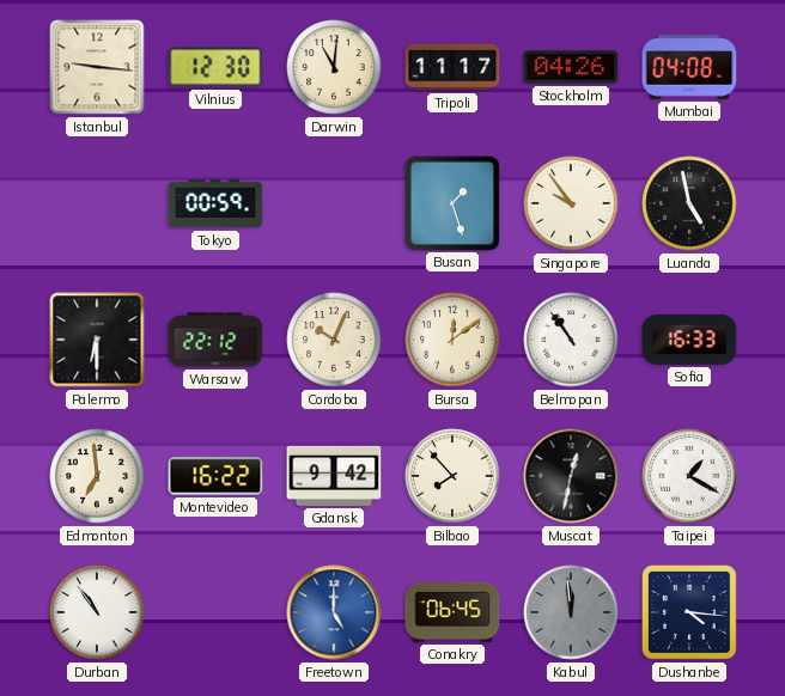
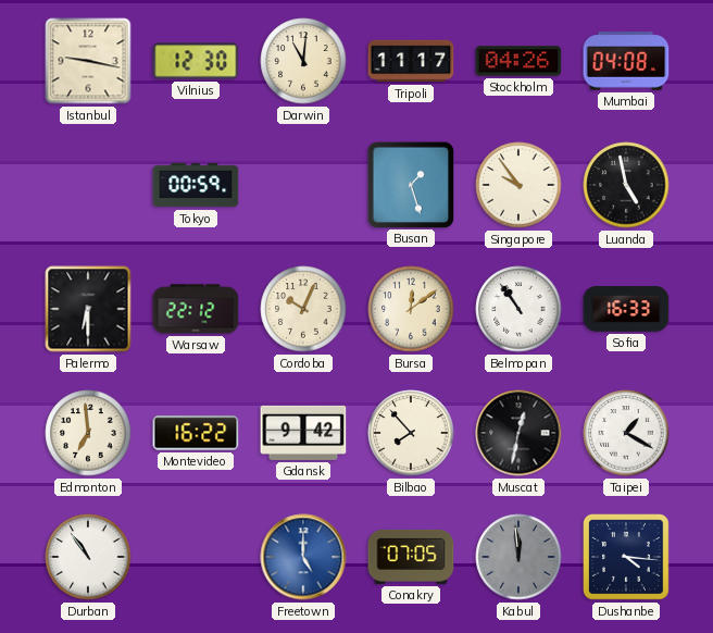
Istanbul: 9:16 -> 9:17
Conakry: 06:45 -> 07:05
